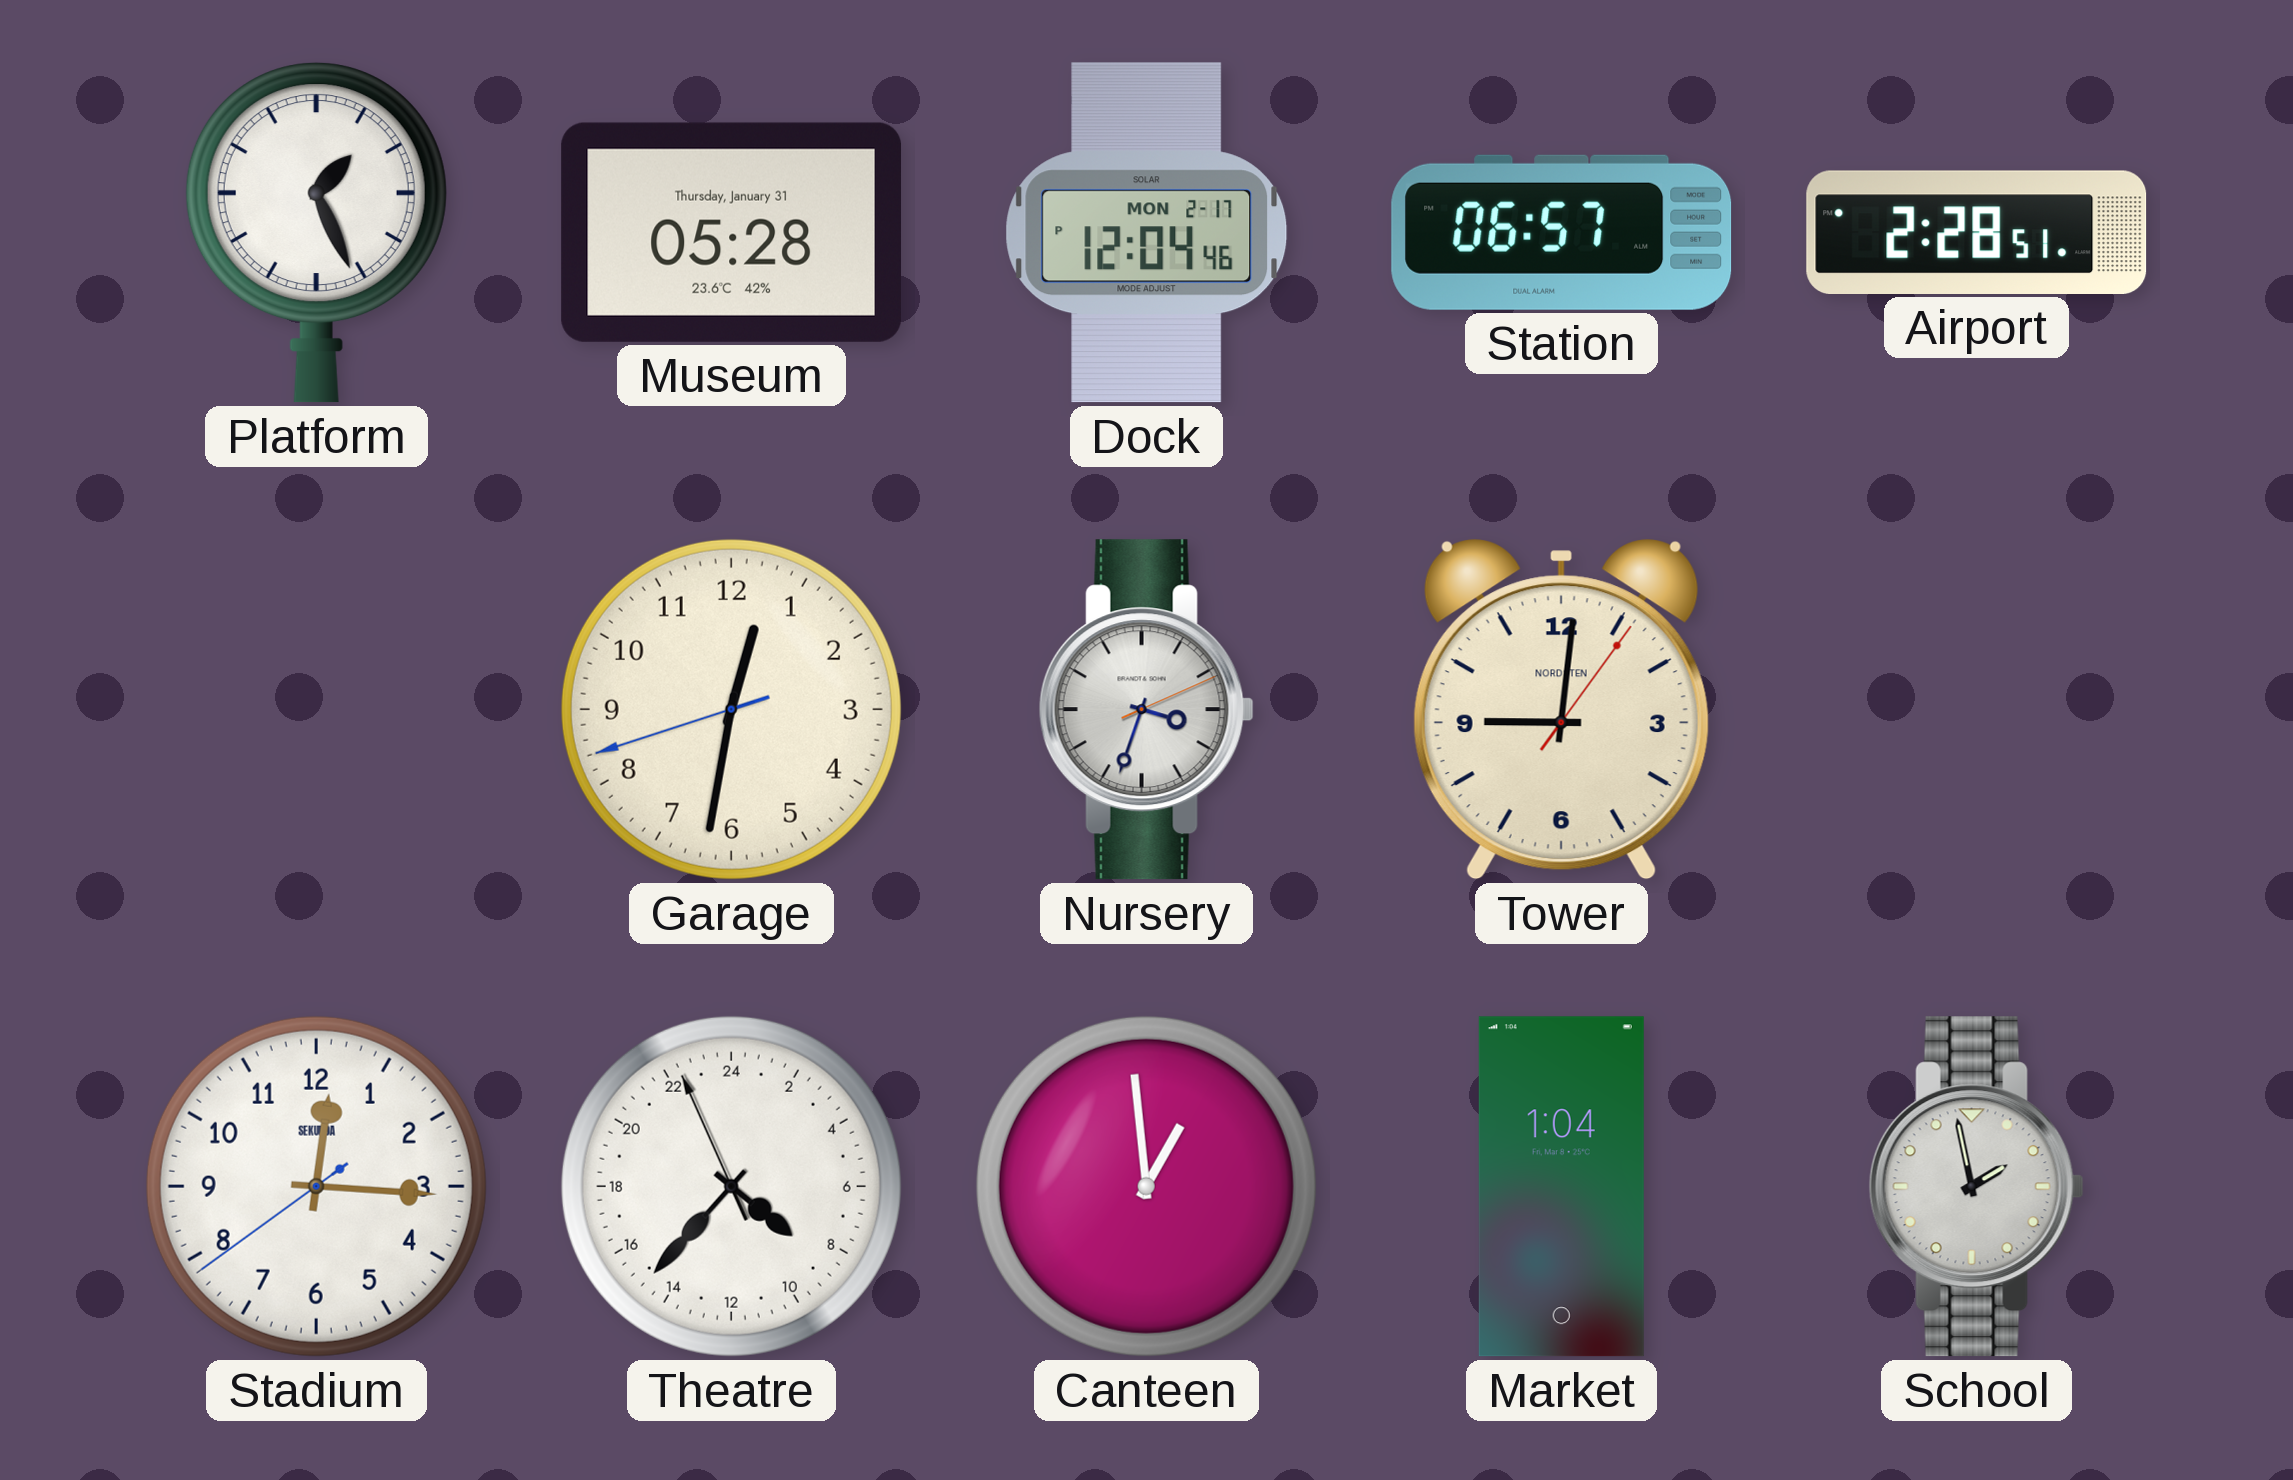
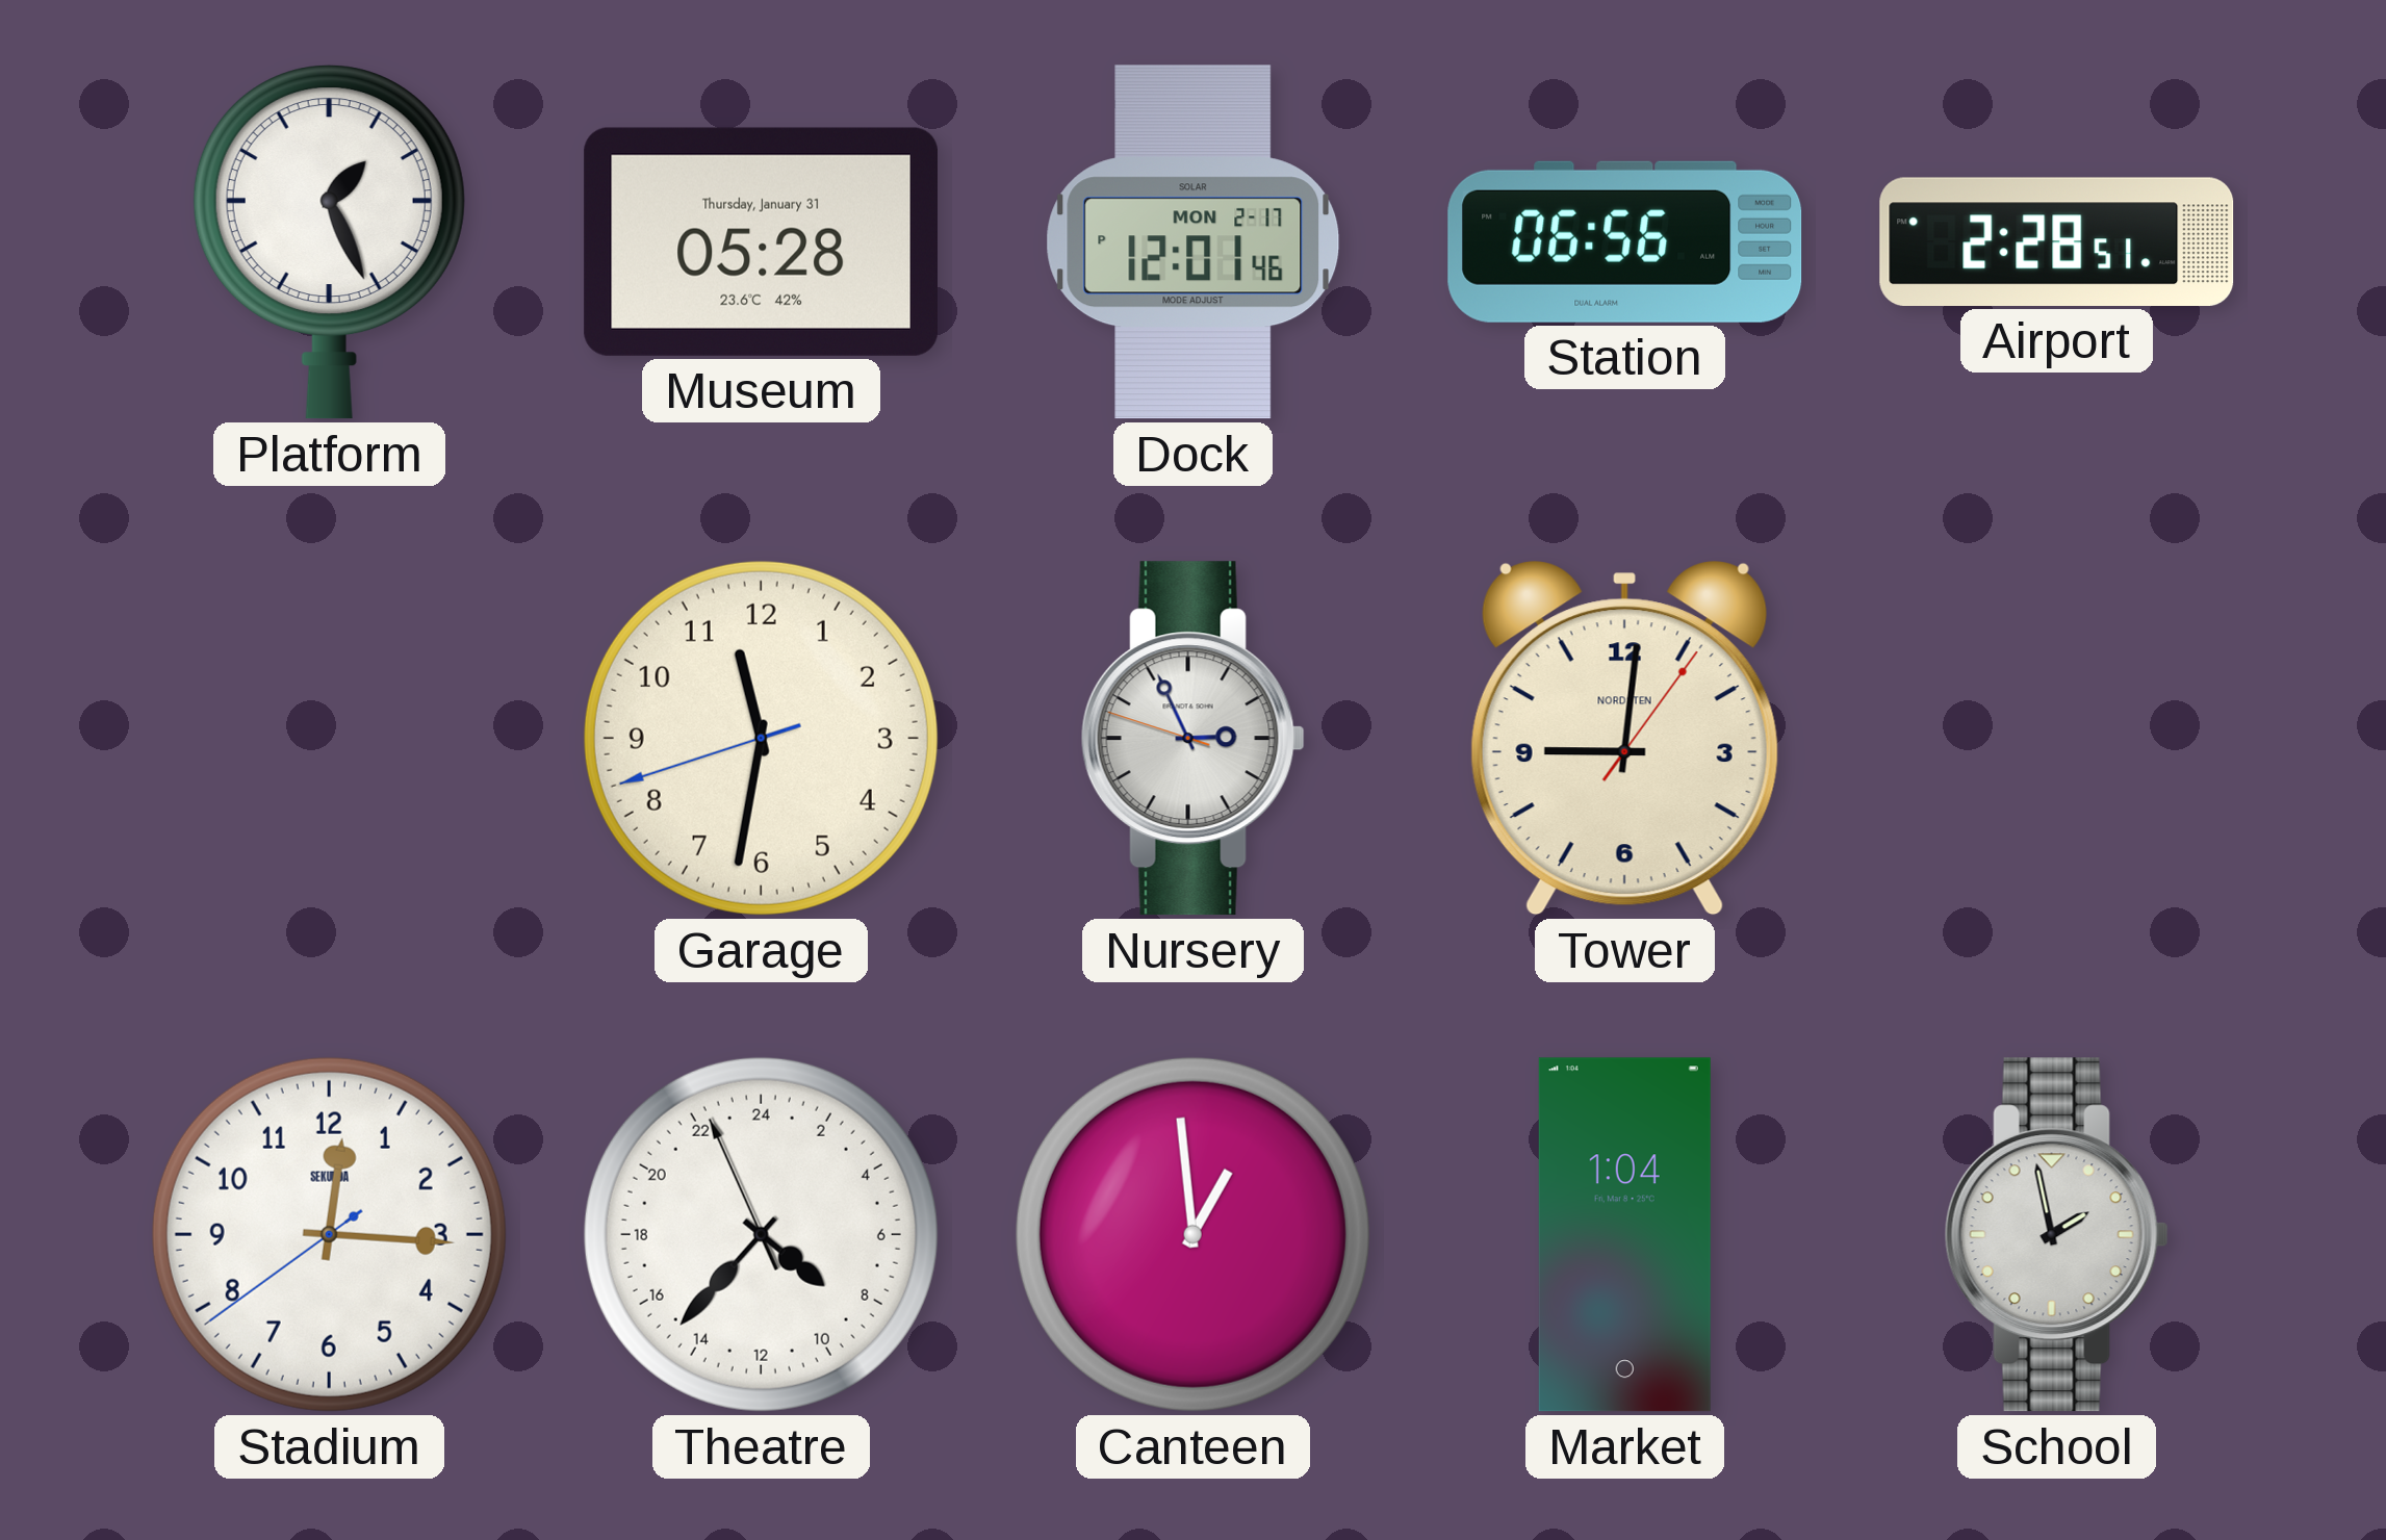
Dock: 12:04 -> 12:01
Station: 06:57 -> 06:56
Garage: 12:31 -> 11:31
Nursery: 3:33 -> 2:55
